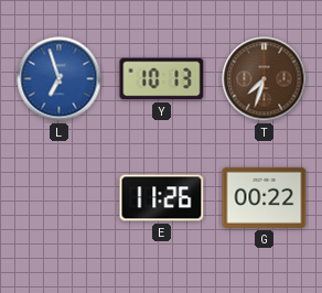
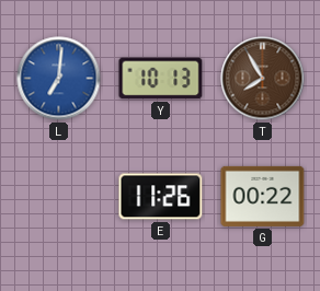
L: 6:57 -> 7:01
T: 7:33 -> 7:55
